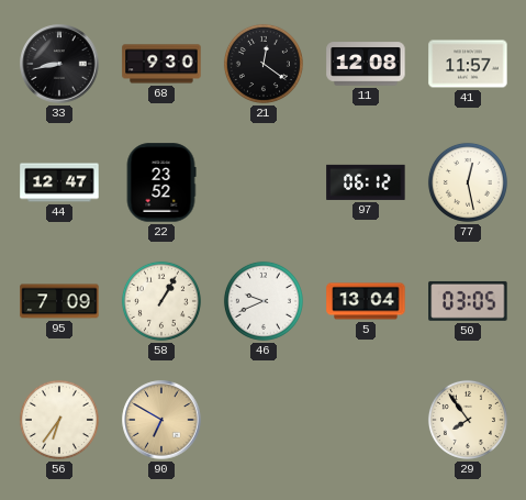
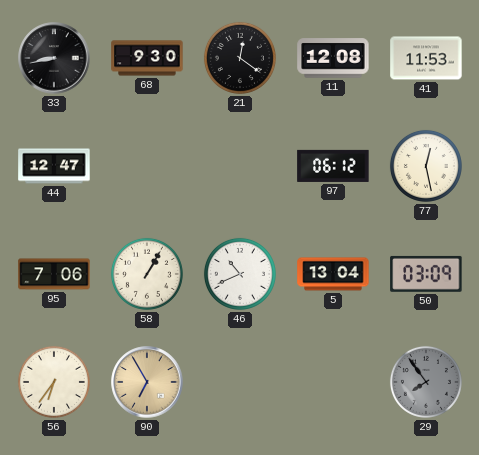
41: 11:57 -> 11:53
22: 23:52 -> none
95: 7:09 -> 7:06
46: 9:41 -> 10:41
50: 03:05 -> 03:09
90: 6:50 -> 6:55
29 dial: cream -> grey
